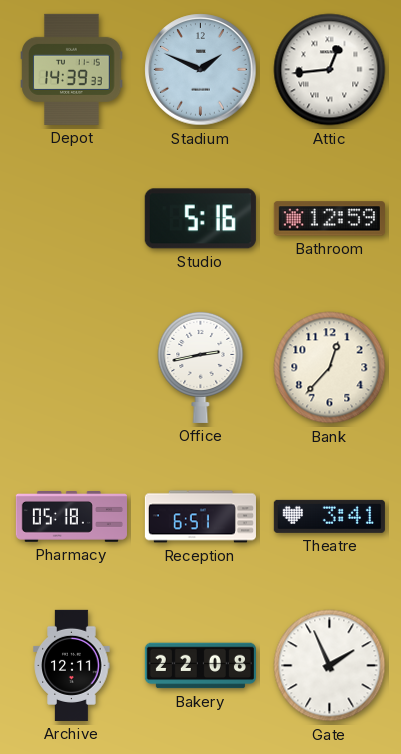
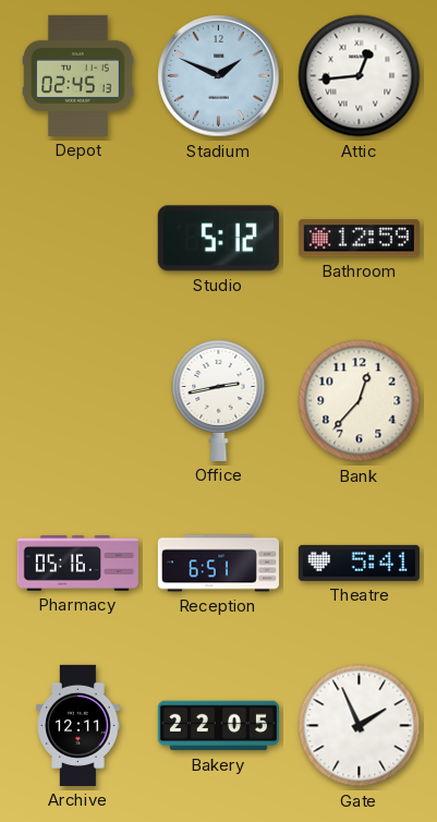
Depot: 14:39 -> 02:45
Studio: 5:16 -> 5:12
Pharmacy: 05:18 -> 05:16
Theatre: 3:41 -> 5:41
Bakery: 22:08 -> 22:05
